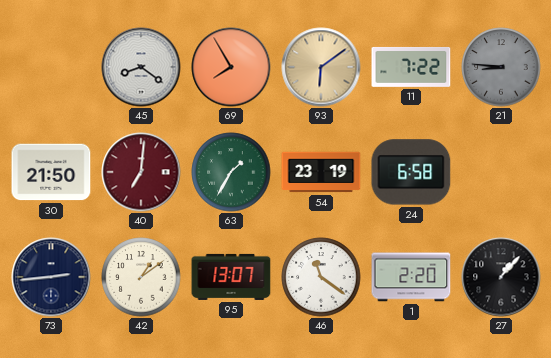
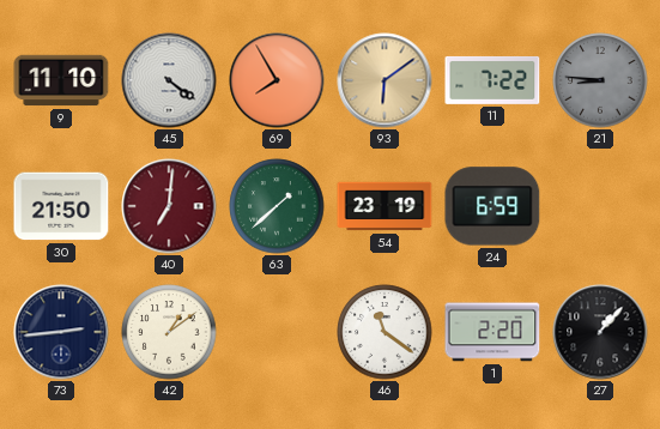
9: none -> 11:10
45: 8:21 -> 4:21
63: 1:35 -> 1:38
24: 6:58 -> 6:59
95: 13:07 -> none
